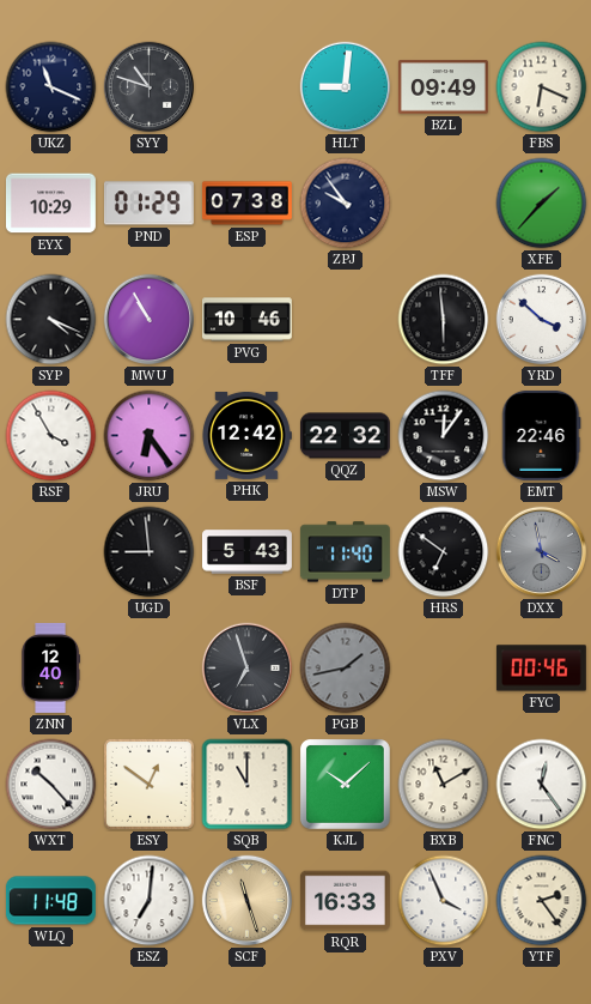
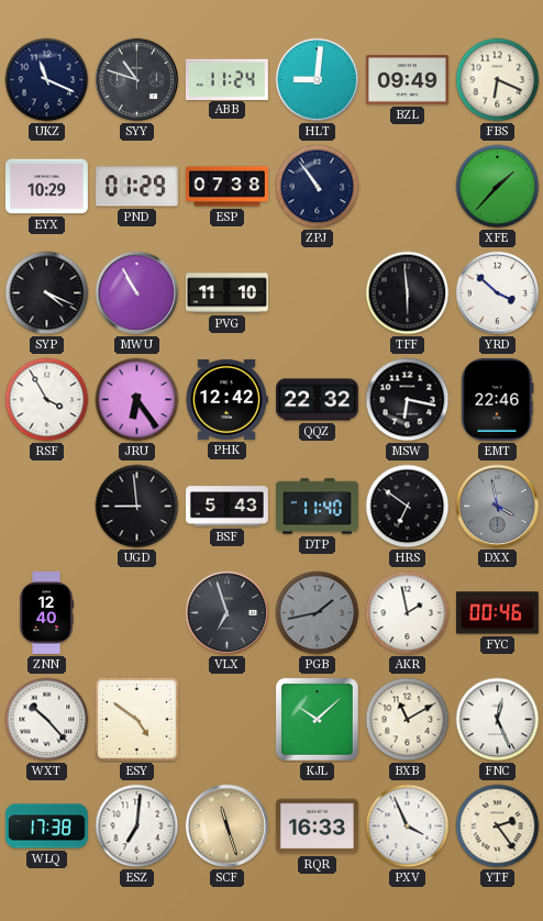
ABB: none -> 11:24
ZPJ: 9:54 -> 10:54
PVG: 10:46 -> 11:10
MSW: 12:06 -> 6:17
AKR: none -> 1:58
ESY: 12:51 -> 4:51
SQB: 11:00 -> none
FNC: 12:24 -> 12:26
WLQ: 11:48 -> 17:38
